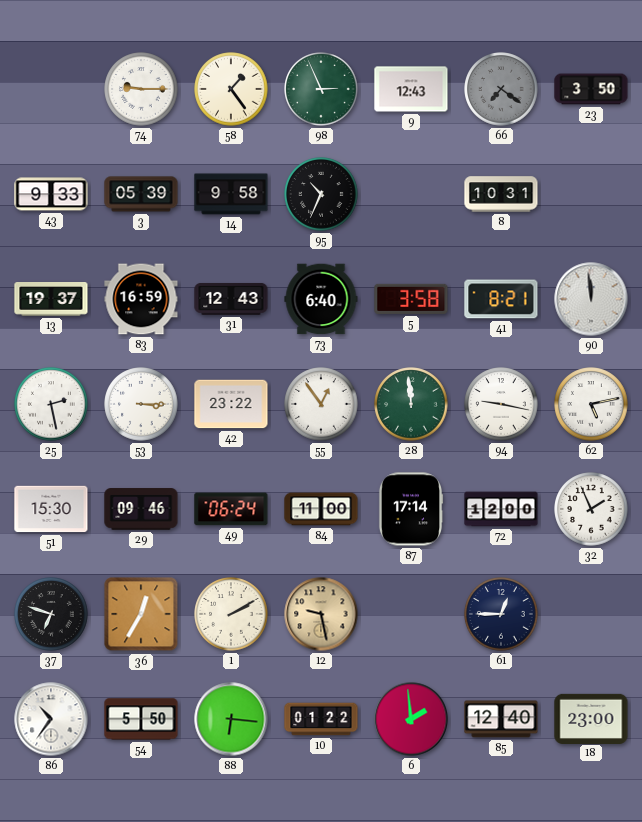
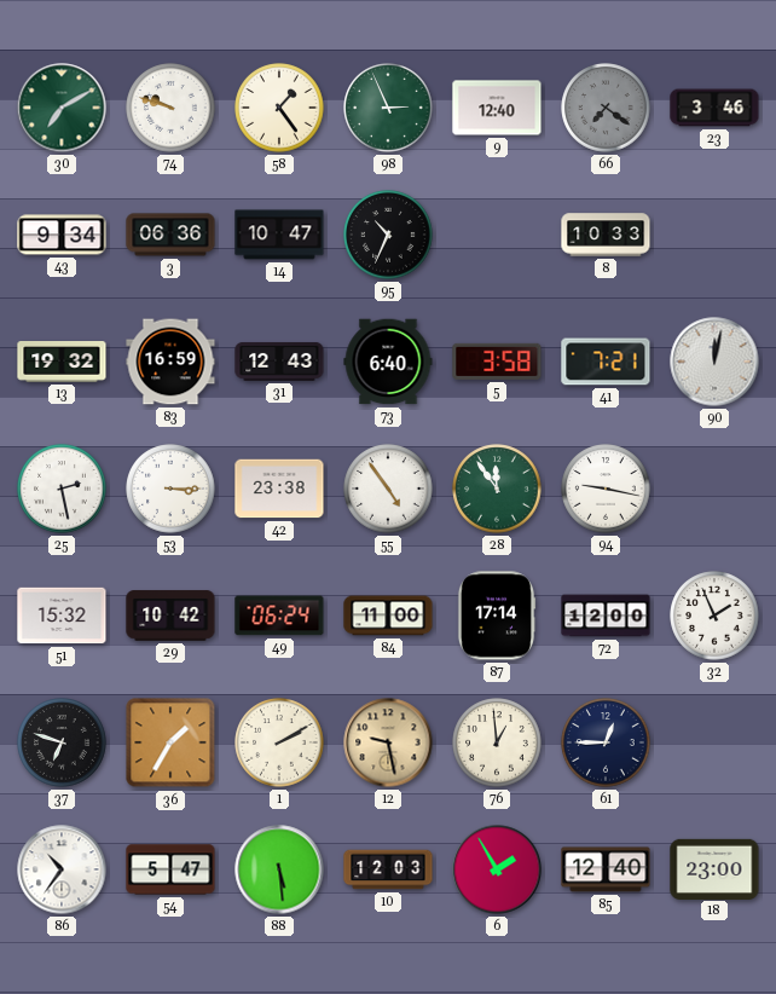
30: none -> 7:10
74: 9:15 -> 9:48
9: 12:43 -> 12:40
23: 3:50 -> 3:46
43: 9:33 -> 9:34
3: 05:39 -> 06:36
14: 9:58 -> 10:47
8: 10:31 -> 10:33
13: 19:37 -> 19:32
41: 8:21 -> 7:21
90: 11:59 -> 12:02
42: 23:22 -> 23:38
55: 12:54 -> 4:54
28: 11:59 -> 11:54
62: 5:13 -> none
51: 15:30 -> 15:32
29: 09:46 -> 10:42
36: 12:35 -> 1:35
76: none -> 12:59
54: 5:50 -> 5:47
88: 6:16 -> 5:29
10: 01:22 -> 12:03
6: 1:59 -> 1:55
